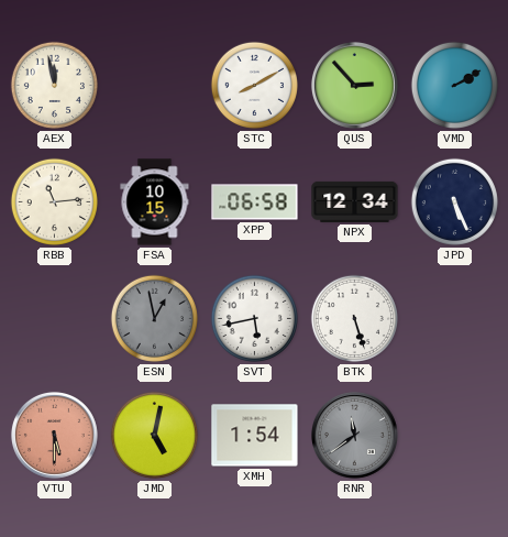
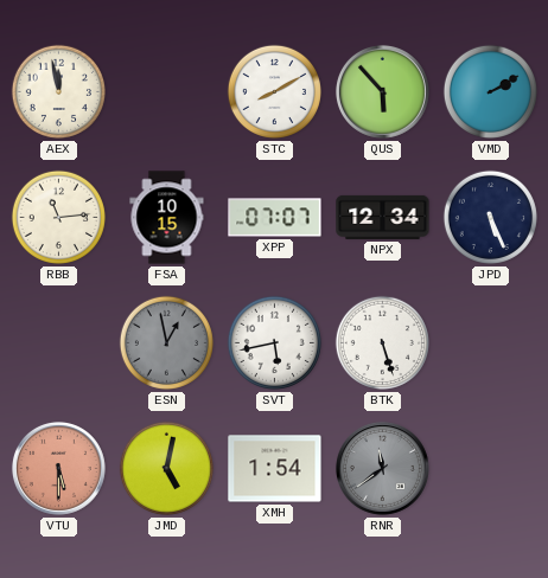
QUS: 2:53 -> 5:53
XPP: 06:58 -> 07:07
